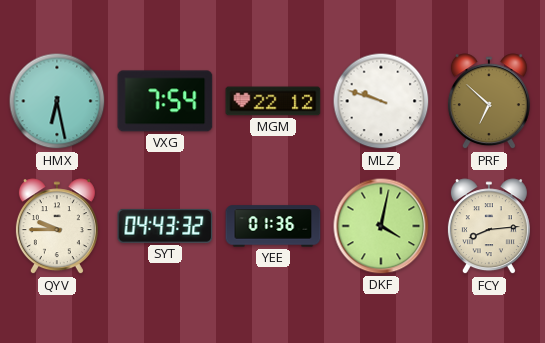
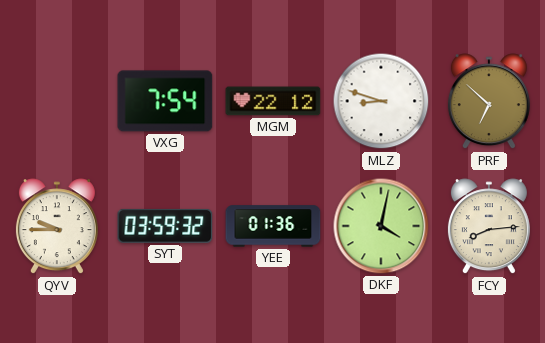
HMX: 6:28 -> none
MLZ: 9:48 -> 8:48
SYT: 04:43 -> 03:59
